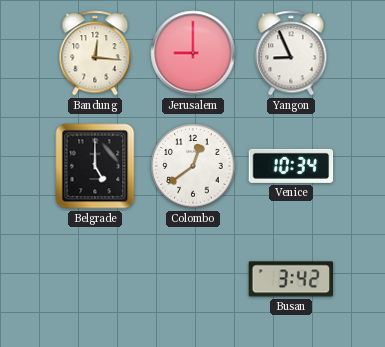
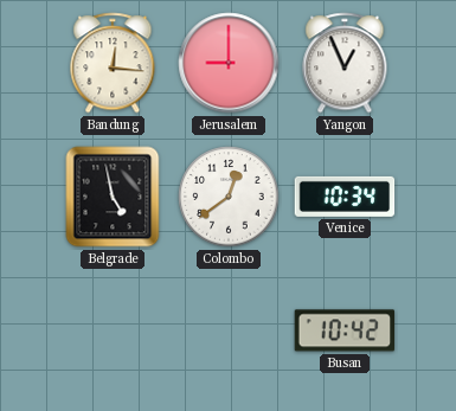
Yangon: 8:56 -> 12:56
Belgrade: 5:00 -> 4:58
Busan: 3:42 -> 10:42
